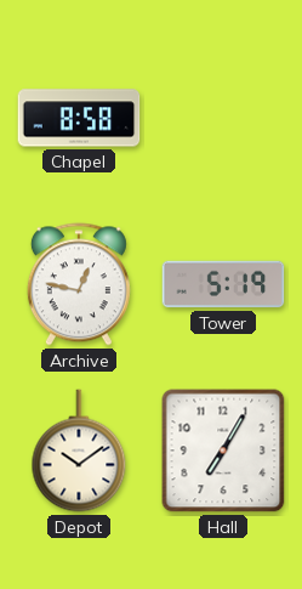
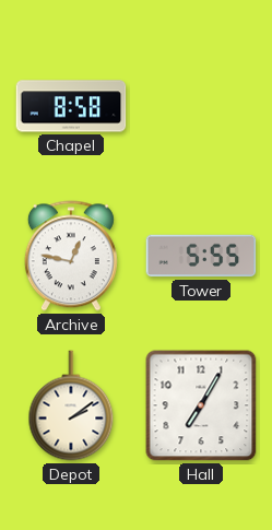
Tower: 5:19 -> 5:55
Depot: 10:09 -> 2:09
